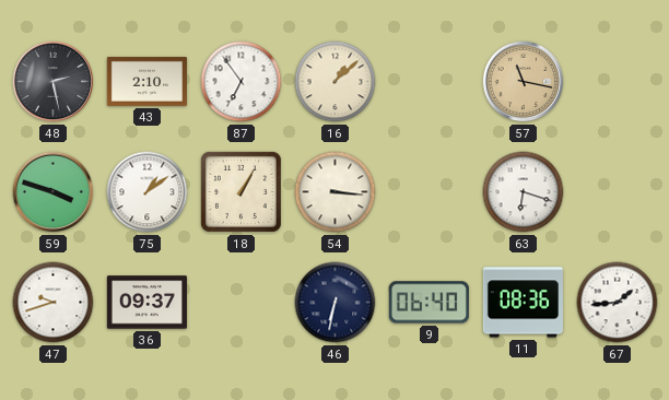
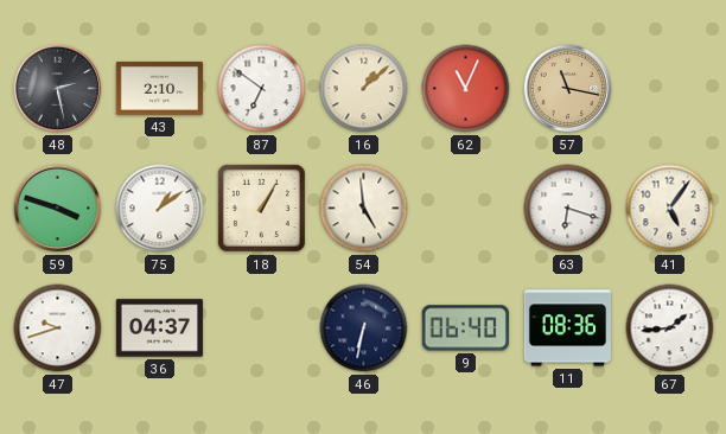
87: 6:54 -> 6:51
62: none -> 11:04
54: 3:16 -> 4:59
41: none -> 5:06
36: 09:37 -> 04:37
